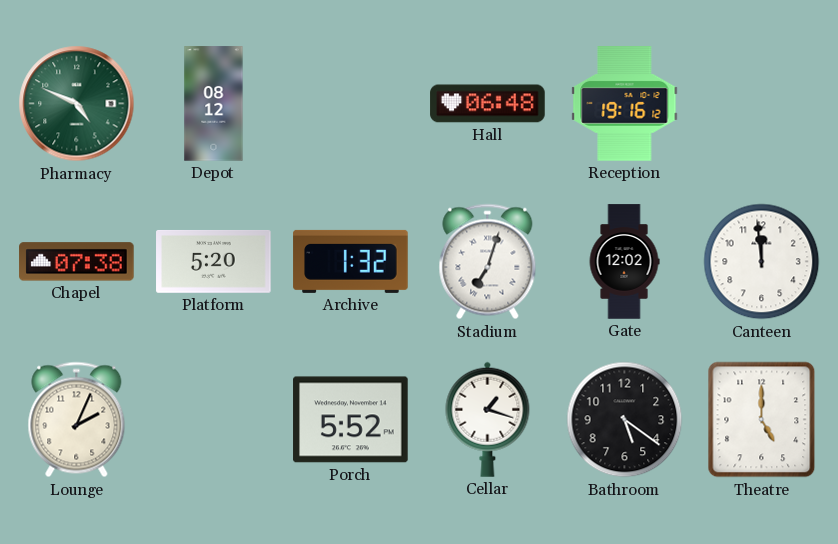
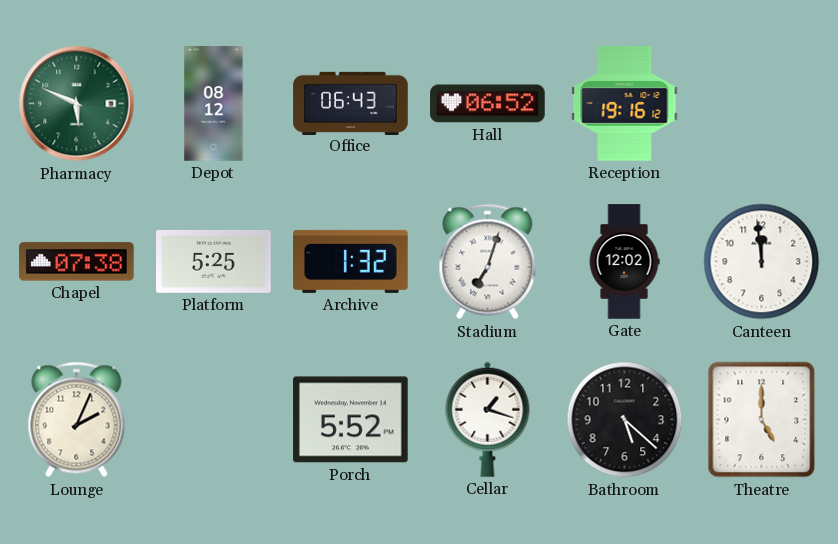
Pharmacy: 4:49 -> 5:49
Office: none -> 06:43
Hall: 06:48 -> 06:52
Platform: 5:20 -> 5:25
Bathroom: 5:21 -> 5:22
